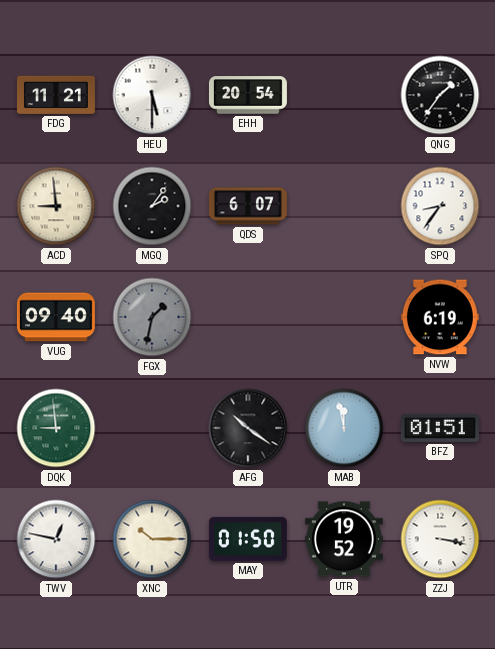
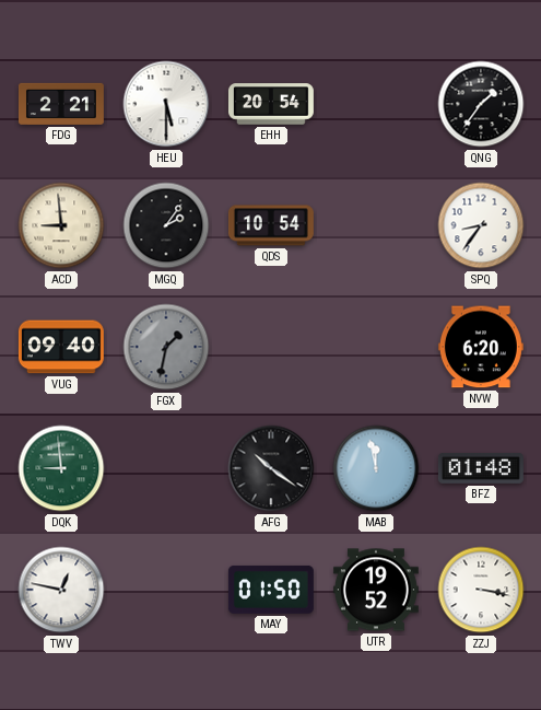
FDG: 11:21 -> 2:21
QDS: 6:07 -> 10:54
NVW: 6:19 -> 6:20
BFZ: 01:51 -> 01:48
XNC: 10:15 -> none
